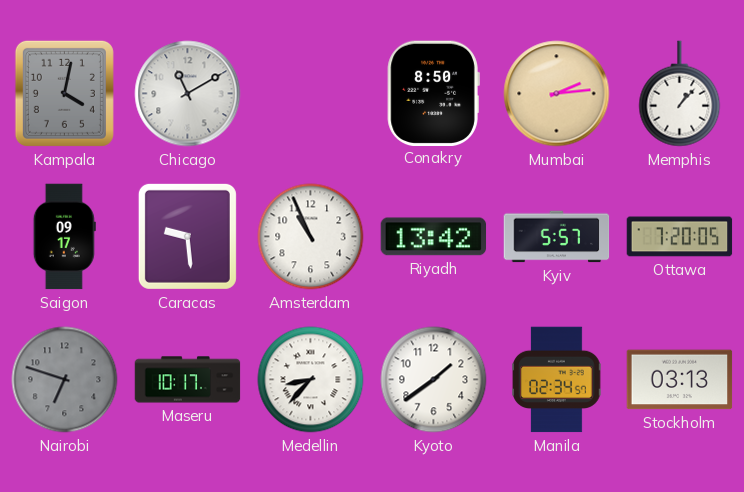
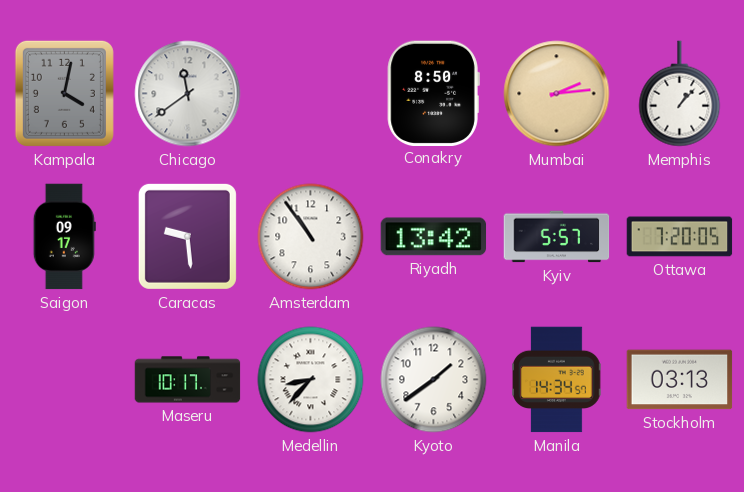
Chicago: 11:10 -> 11:39
Amsterdam: 10:56 -> 10:54
Nairobi: 6:48 -> none
Manila: 02:34 -> 14:34
